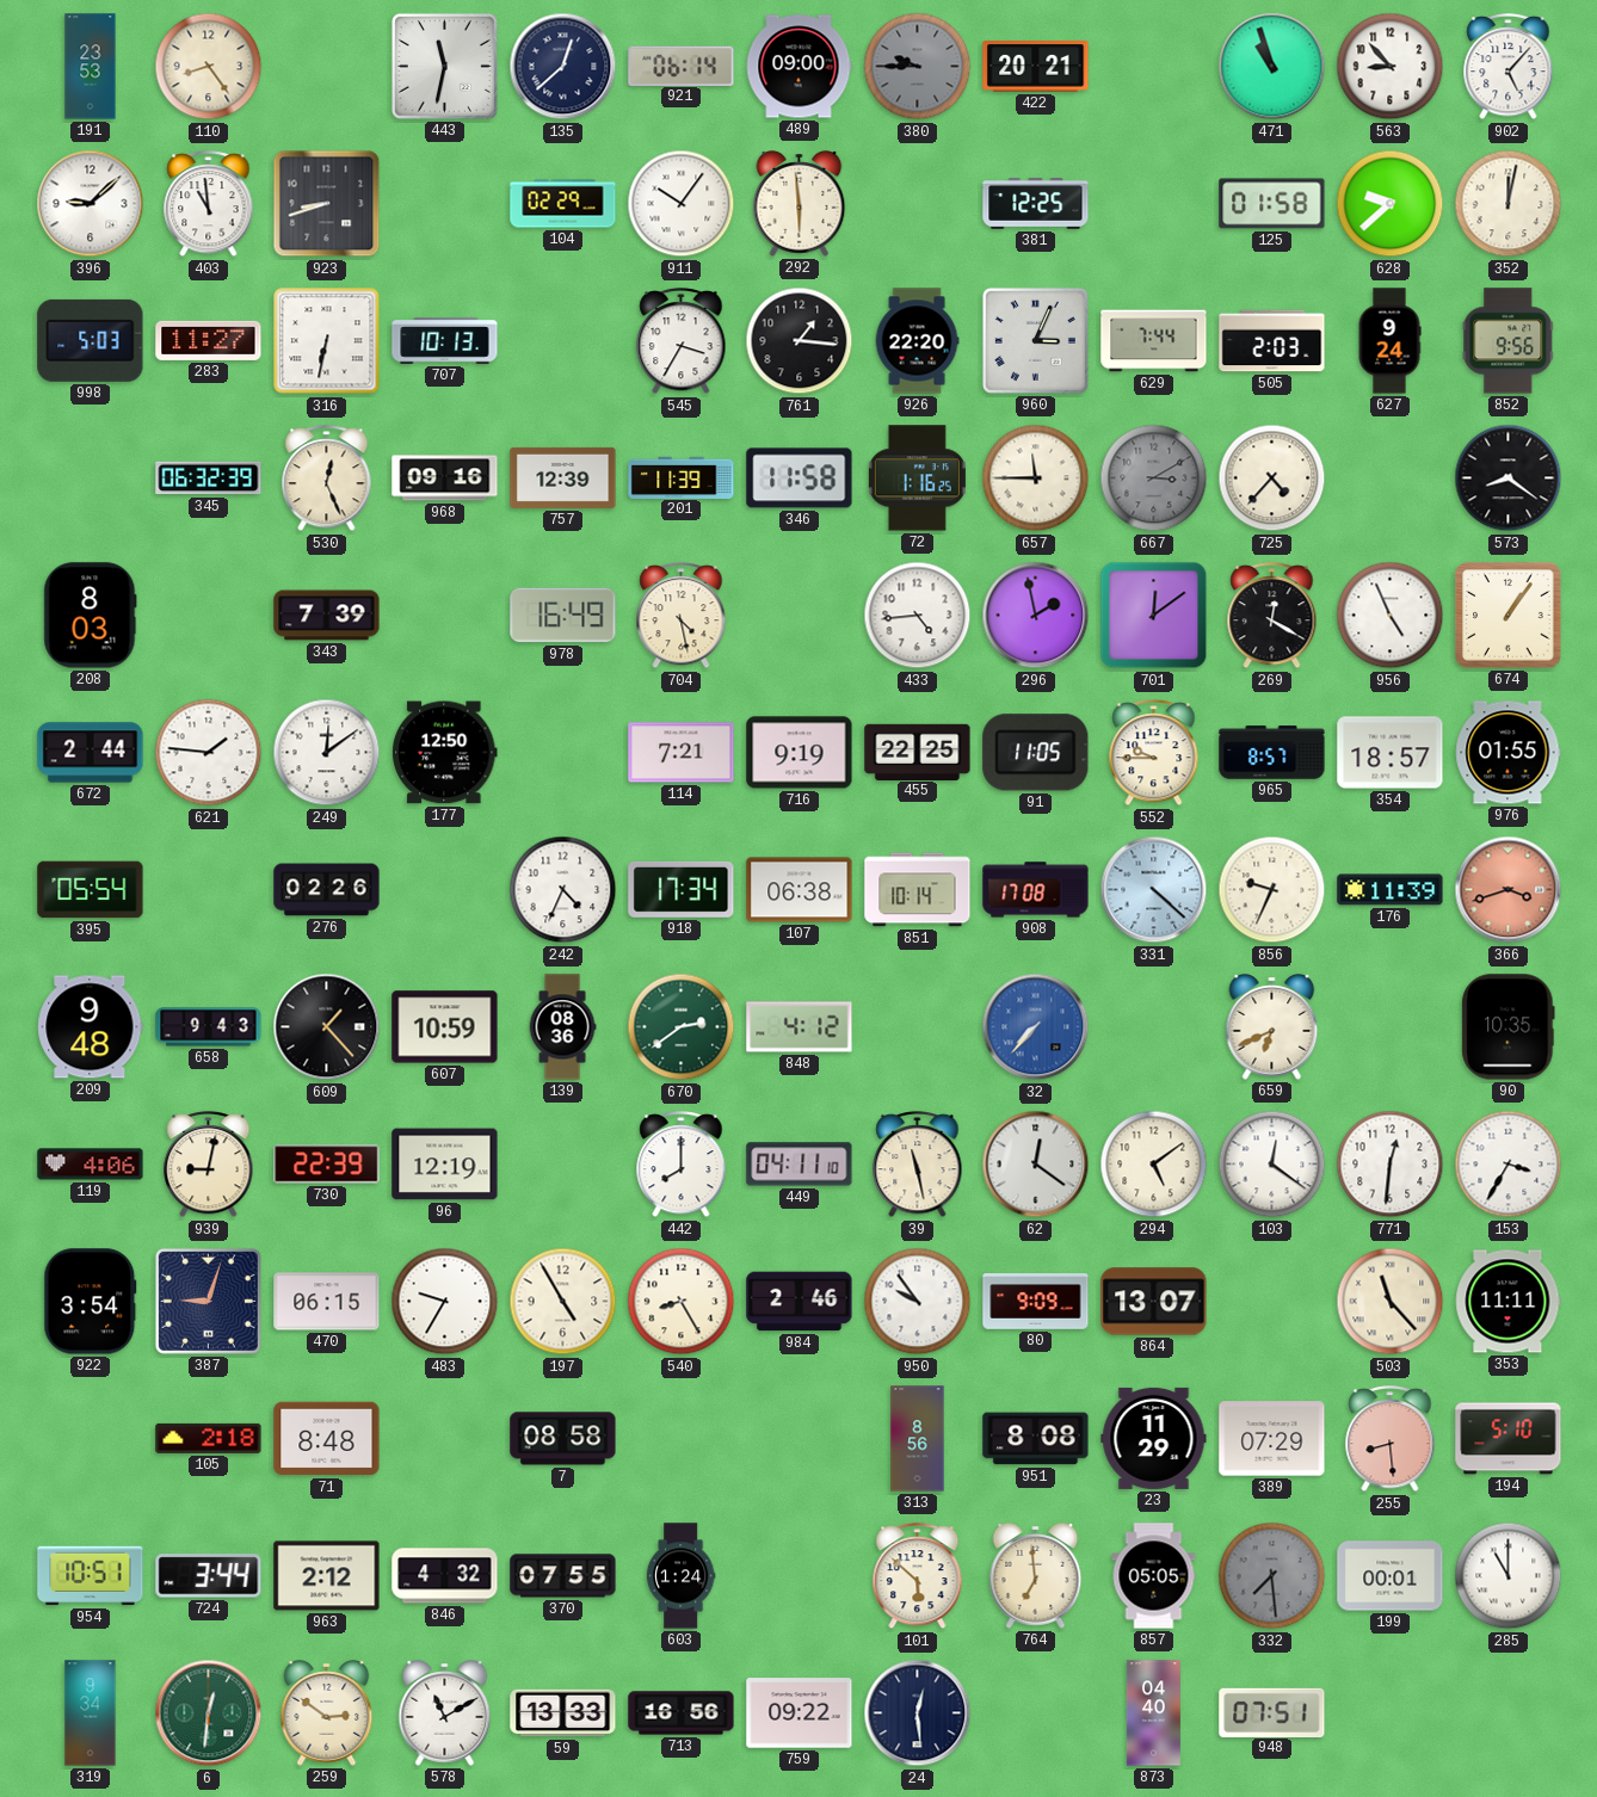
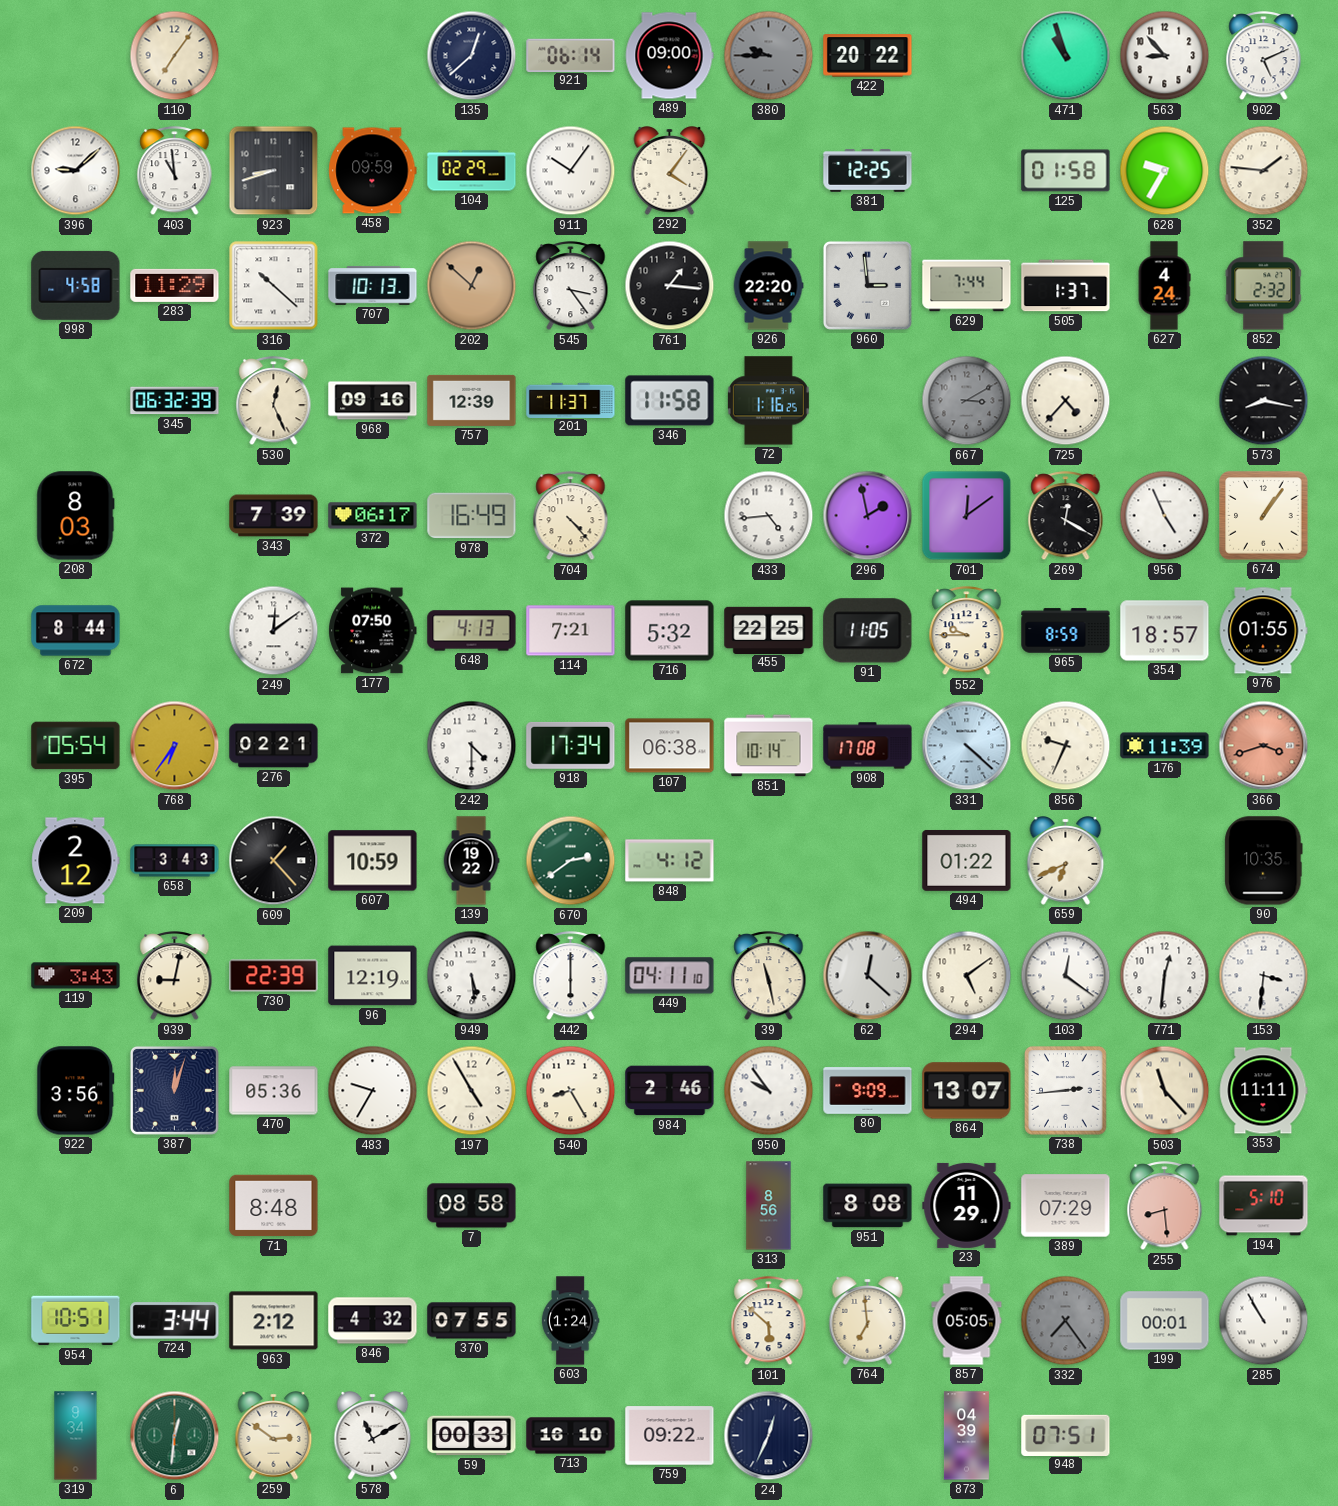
191: 23:53 -> none
110: 8:24 -> 7:06
443: 11:32 -> none
422: 20:21 -> 20:22
902: 5:07 -> 5:11
458: none -> 09:59
292: 5:59 -> 4:06
628: 9:38 -> 9:35
352: 12:02 -> 1:46
998: 5:03 -> 4:58
283: 11:27 -> 11:29
316: 6:32 -> 10:22
202: none -> 12:52
545: 3:35 -> 3:24
960: 3:04 -> 2:59
505: 2:03 -> 1:37
627: 9:24 -> 4:24
852: 9:56 -> 2:32
201: 11:39 -> 11:37
657: 11:45 -> none
573: 8:21 -> 8:17
372: none -> 06:17
704: 4:28 -> 4:23
672: 2:44 -> 8:44
621: 1:46 -> none
177: 12:50 -> 07:50
648: none -> 4:13
716: 9:19 -> 5:32
965: 8:57 -> 8:59
768: none -> 6:36
276: 02:26 -> 02:21
242: 4:34 -> 4:30
209: 9:48 -> 2:12
658: 9:43 -> 3:43
139: 08:36 -> 19:22
32: 7:37 -> none
494: none -> 01:22
119: 4:06 -> 3:43
949: none -> 5:29
442: 8:00 -> 6:00
62: 12:21 -> 12:22
153: 3:35 -> 3:31
922: 3:54 -> 3:56
387: 9:03 -> 12:03
470: 06:15 -> 05:36
738: none -> 2:44
105: 2:18 -> none
332: 7:29 -> 7:24
285: 11:00 -> 10:55
59: 13:33 -> 00:33
713: 16:56 -> 16:10
24: 12:29 -> 12:34
873: 04:40 -> 04:39
